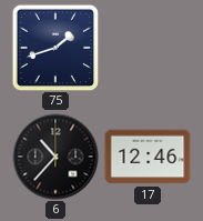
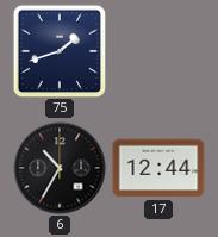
6: 10:37 -> 10:35
17: 12:46 -> 12:44
